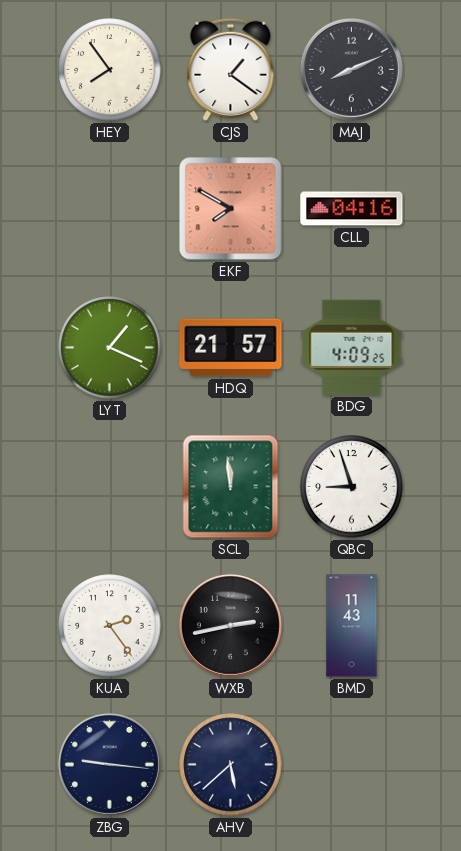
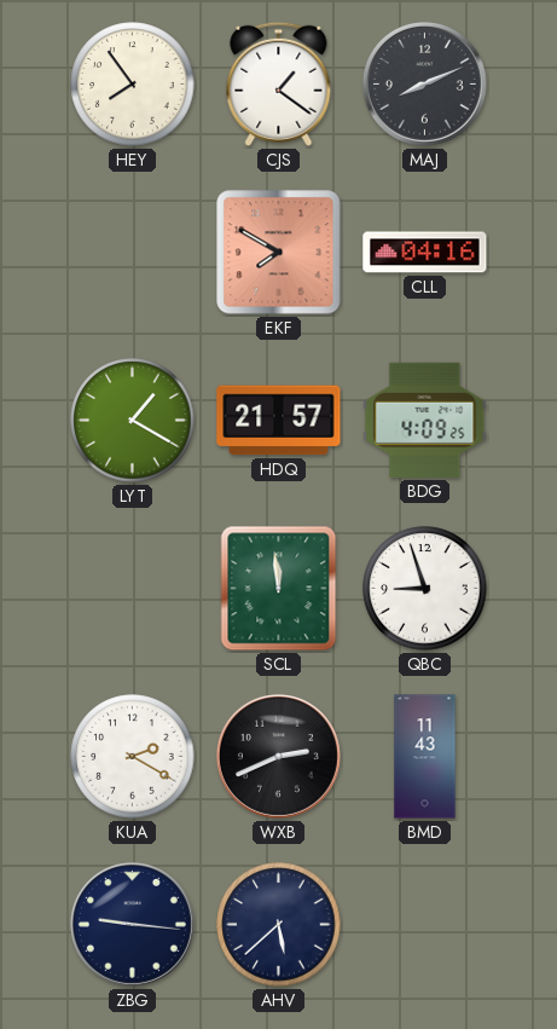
LYT: 1:19 -> 1:20
KUA: 2:24 -> 2:20
WXB: 2:43 -> 2:41
